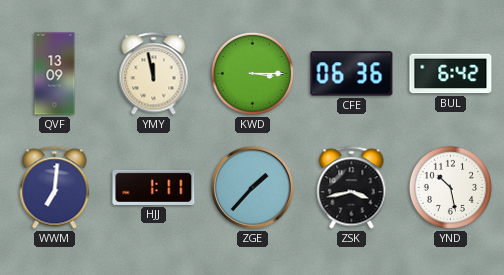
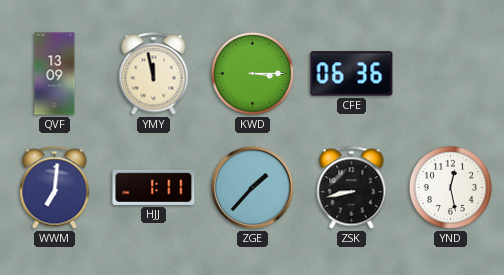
BUL: 6:42 -> none
ZSK: 3:43 -> 8:43
YND: 10:28 -> 12:28
